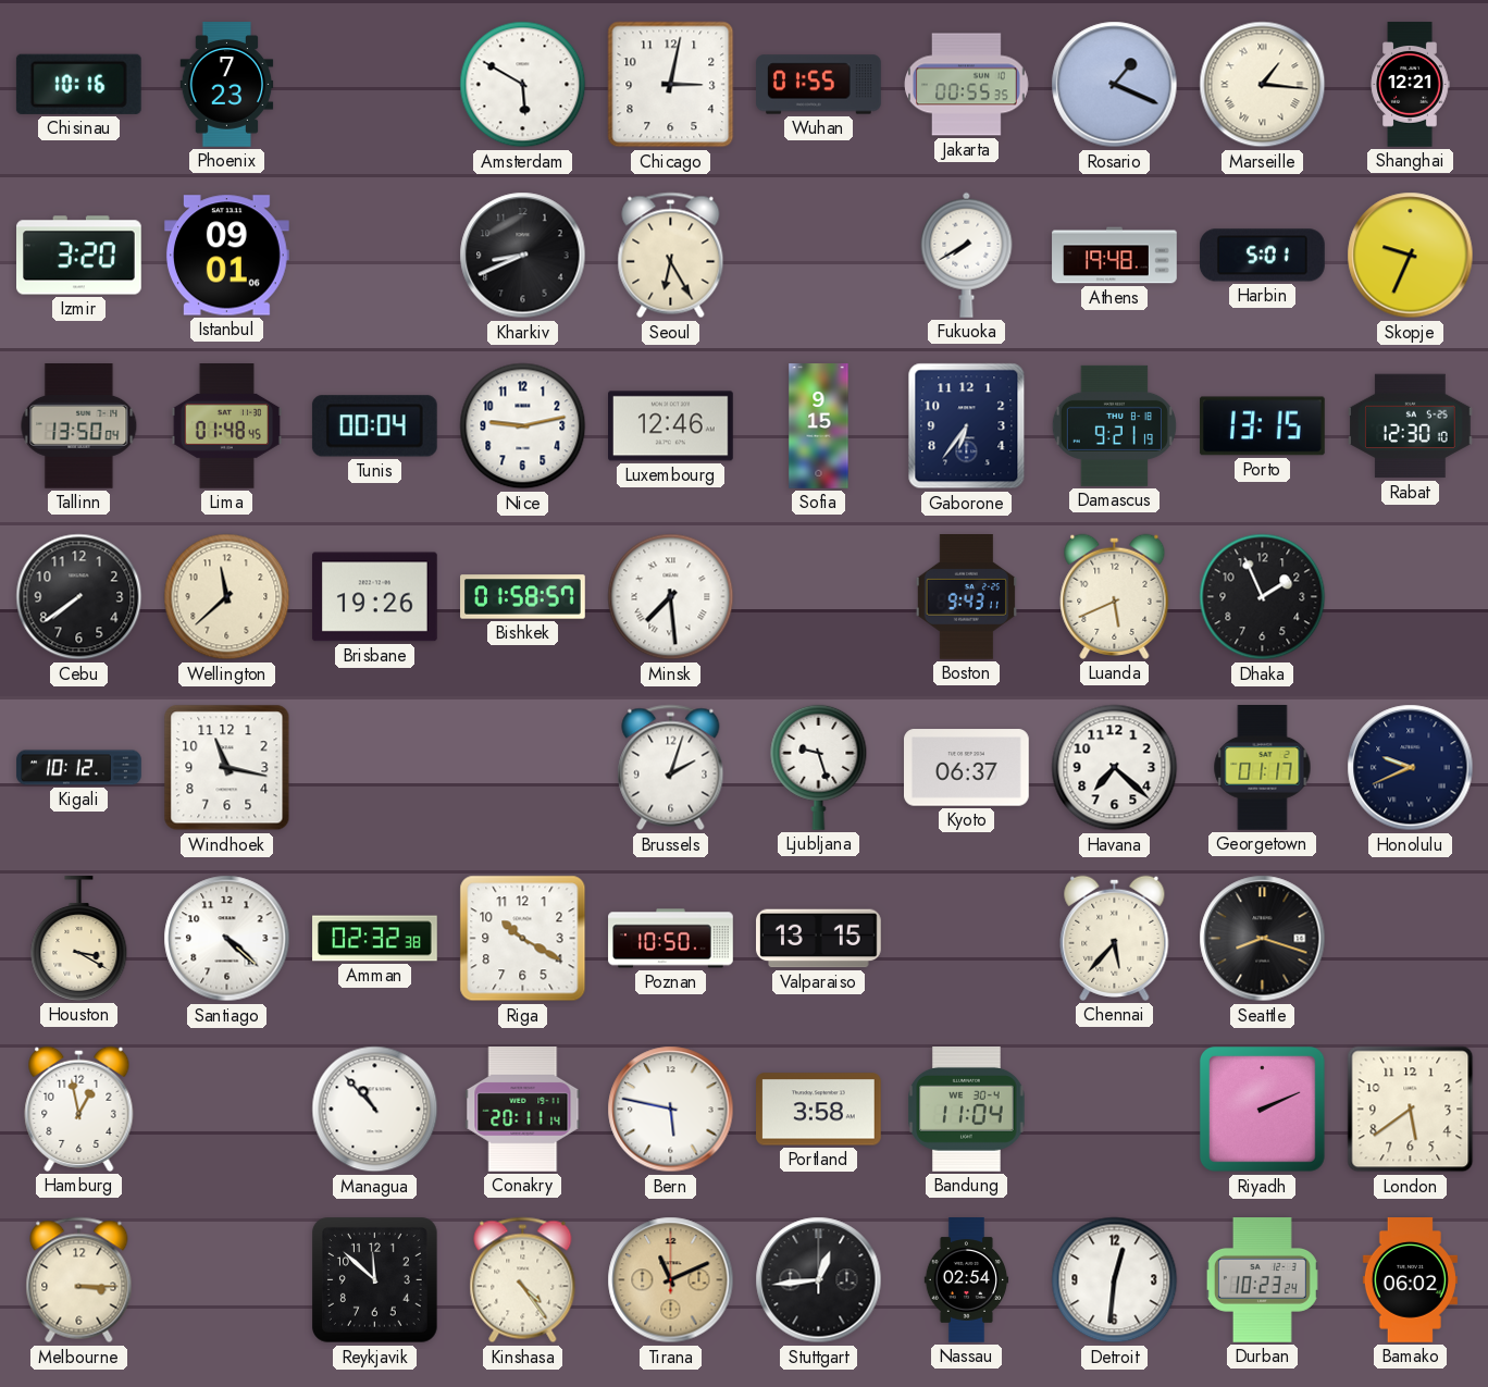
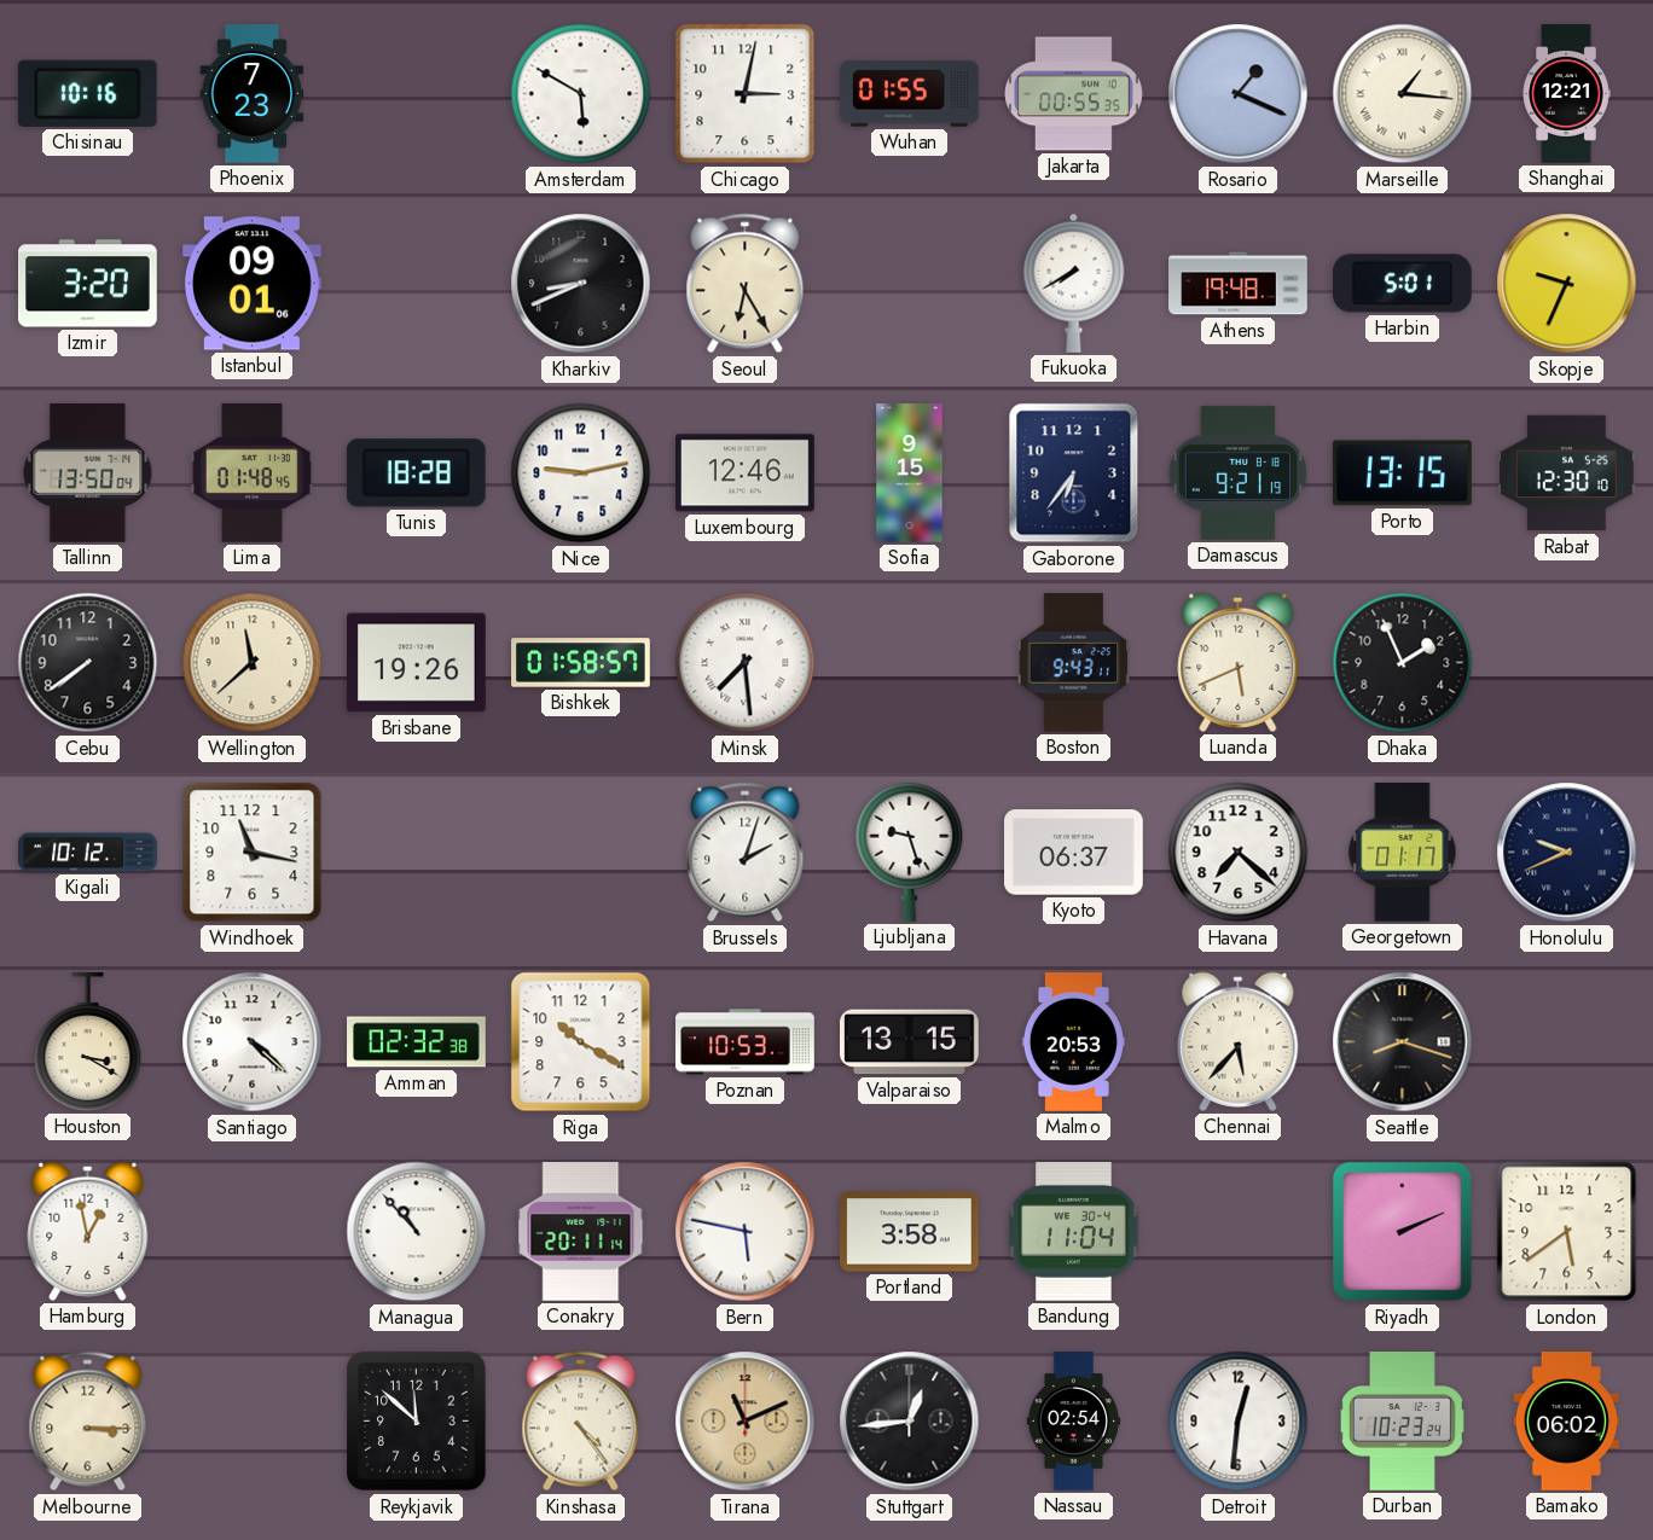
Tunis: 00:04 -> 18:28
Poznan: 10:50 -> 10:53
Malmo: none -> 20:53
